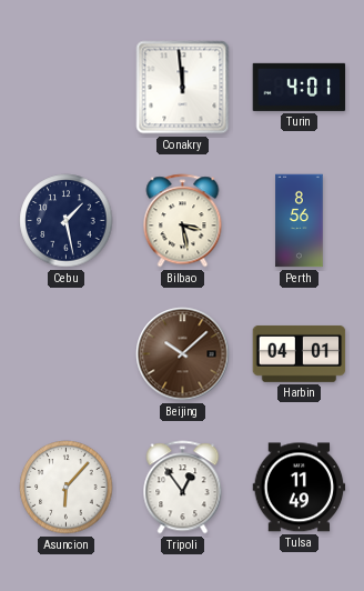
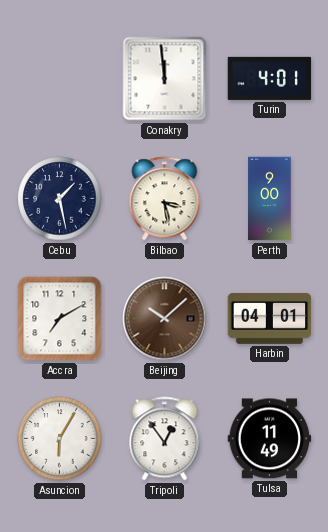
Perth: 8:56 -> 9:00
Accra: none -> 7:10
Asuncion: 6:07 -> 6:05
